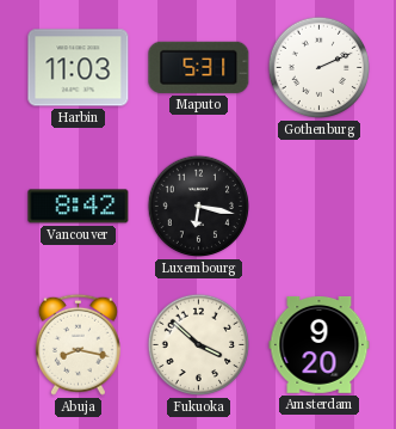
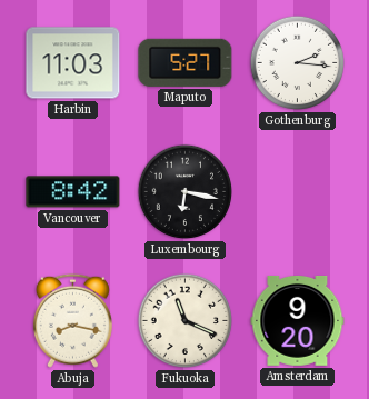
Maputo: 5:31 -> 5:27
Gothenburg: 2:11 -> 2:16
Fukuoka: 3:52 -> 11:19
